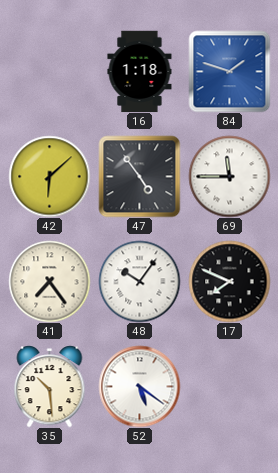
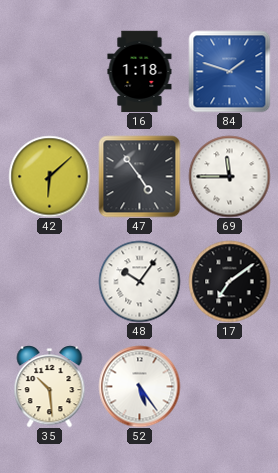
41: 7:24 -> none
17: 7:49 -> 7:09
52: 5:21 -> 5:24
